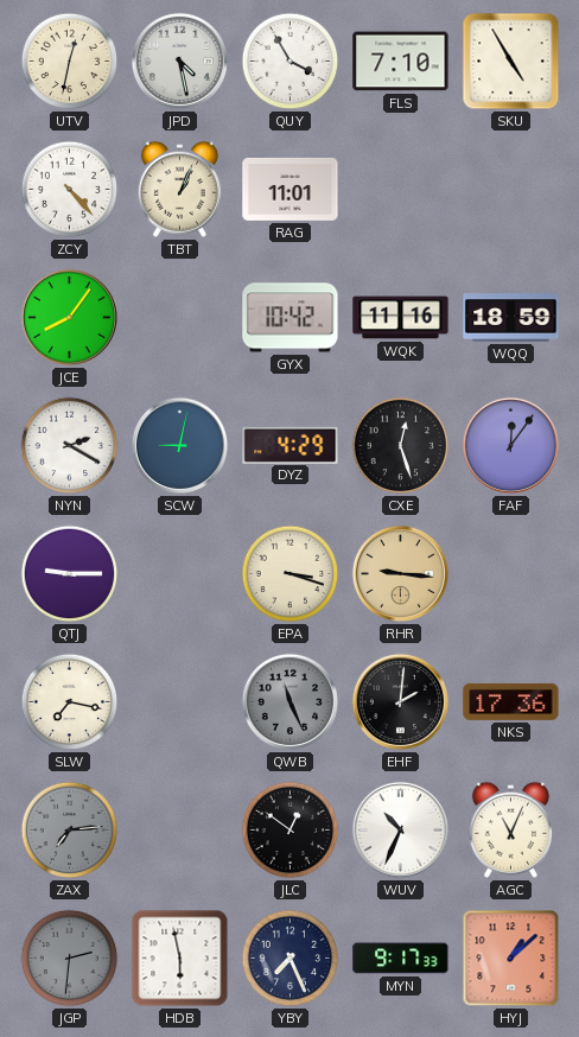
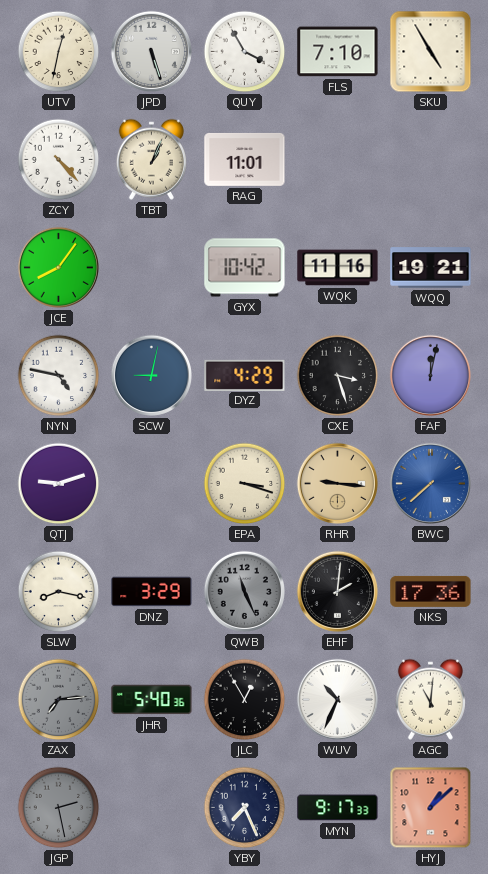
JPD: 4:28 -> 5:27
WQQ: 18:59 -> 19:21
NYN: 2:20 -> 4:47
CXE: 12:27 -> 3:27
FAF: 12:06 -> 12:02
QTJ: 9:15 -> 9:12
BWC: none -> 7:38
SLW: 7:17 -> 8:17
DNZ: none -> 3:29
JHR: none -> 5:40
JLC: 12:51 -> 12:55
AGC: 11:04 -> 11:01
JGP: 2:31 -> 2:28
HDB: 5:58 -> none
